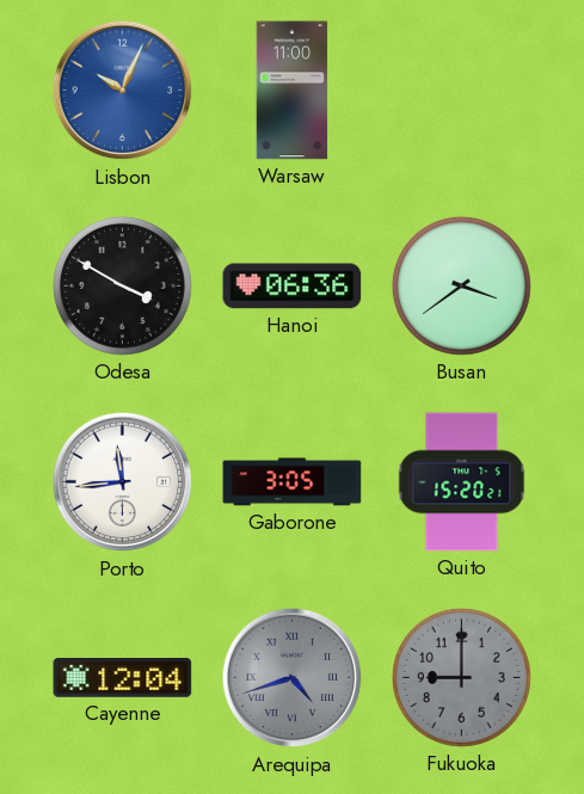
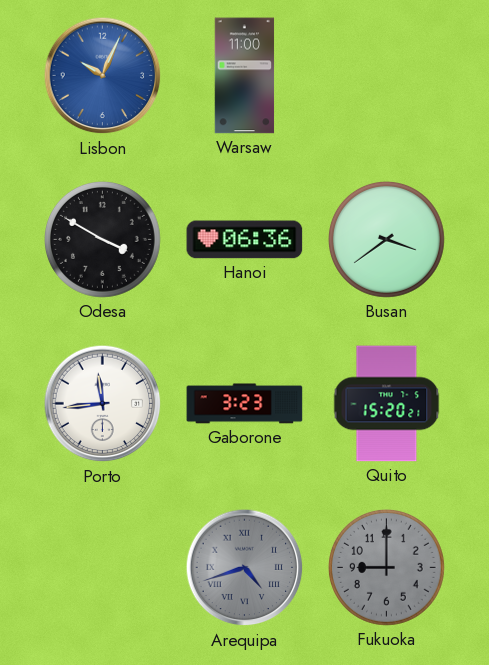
Gaborone: 3:05 -> 3:23
Cayenne: 12:04 -> none
